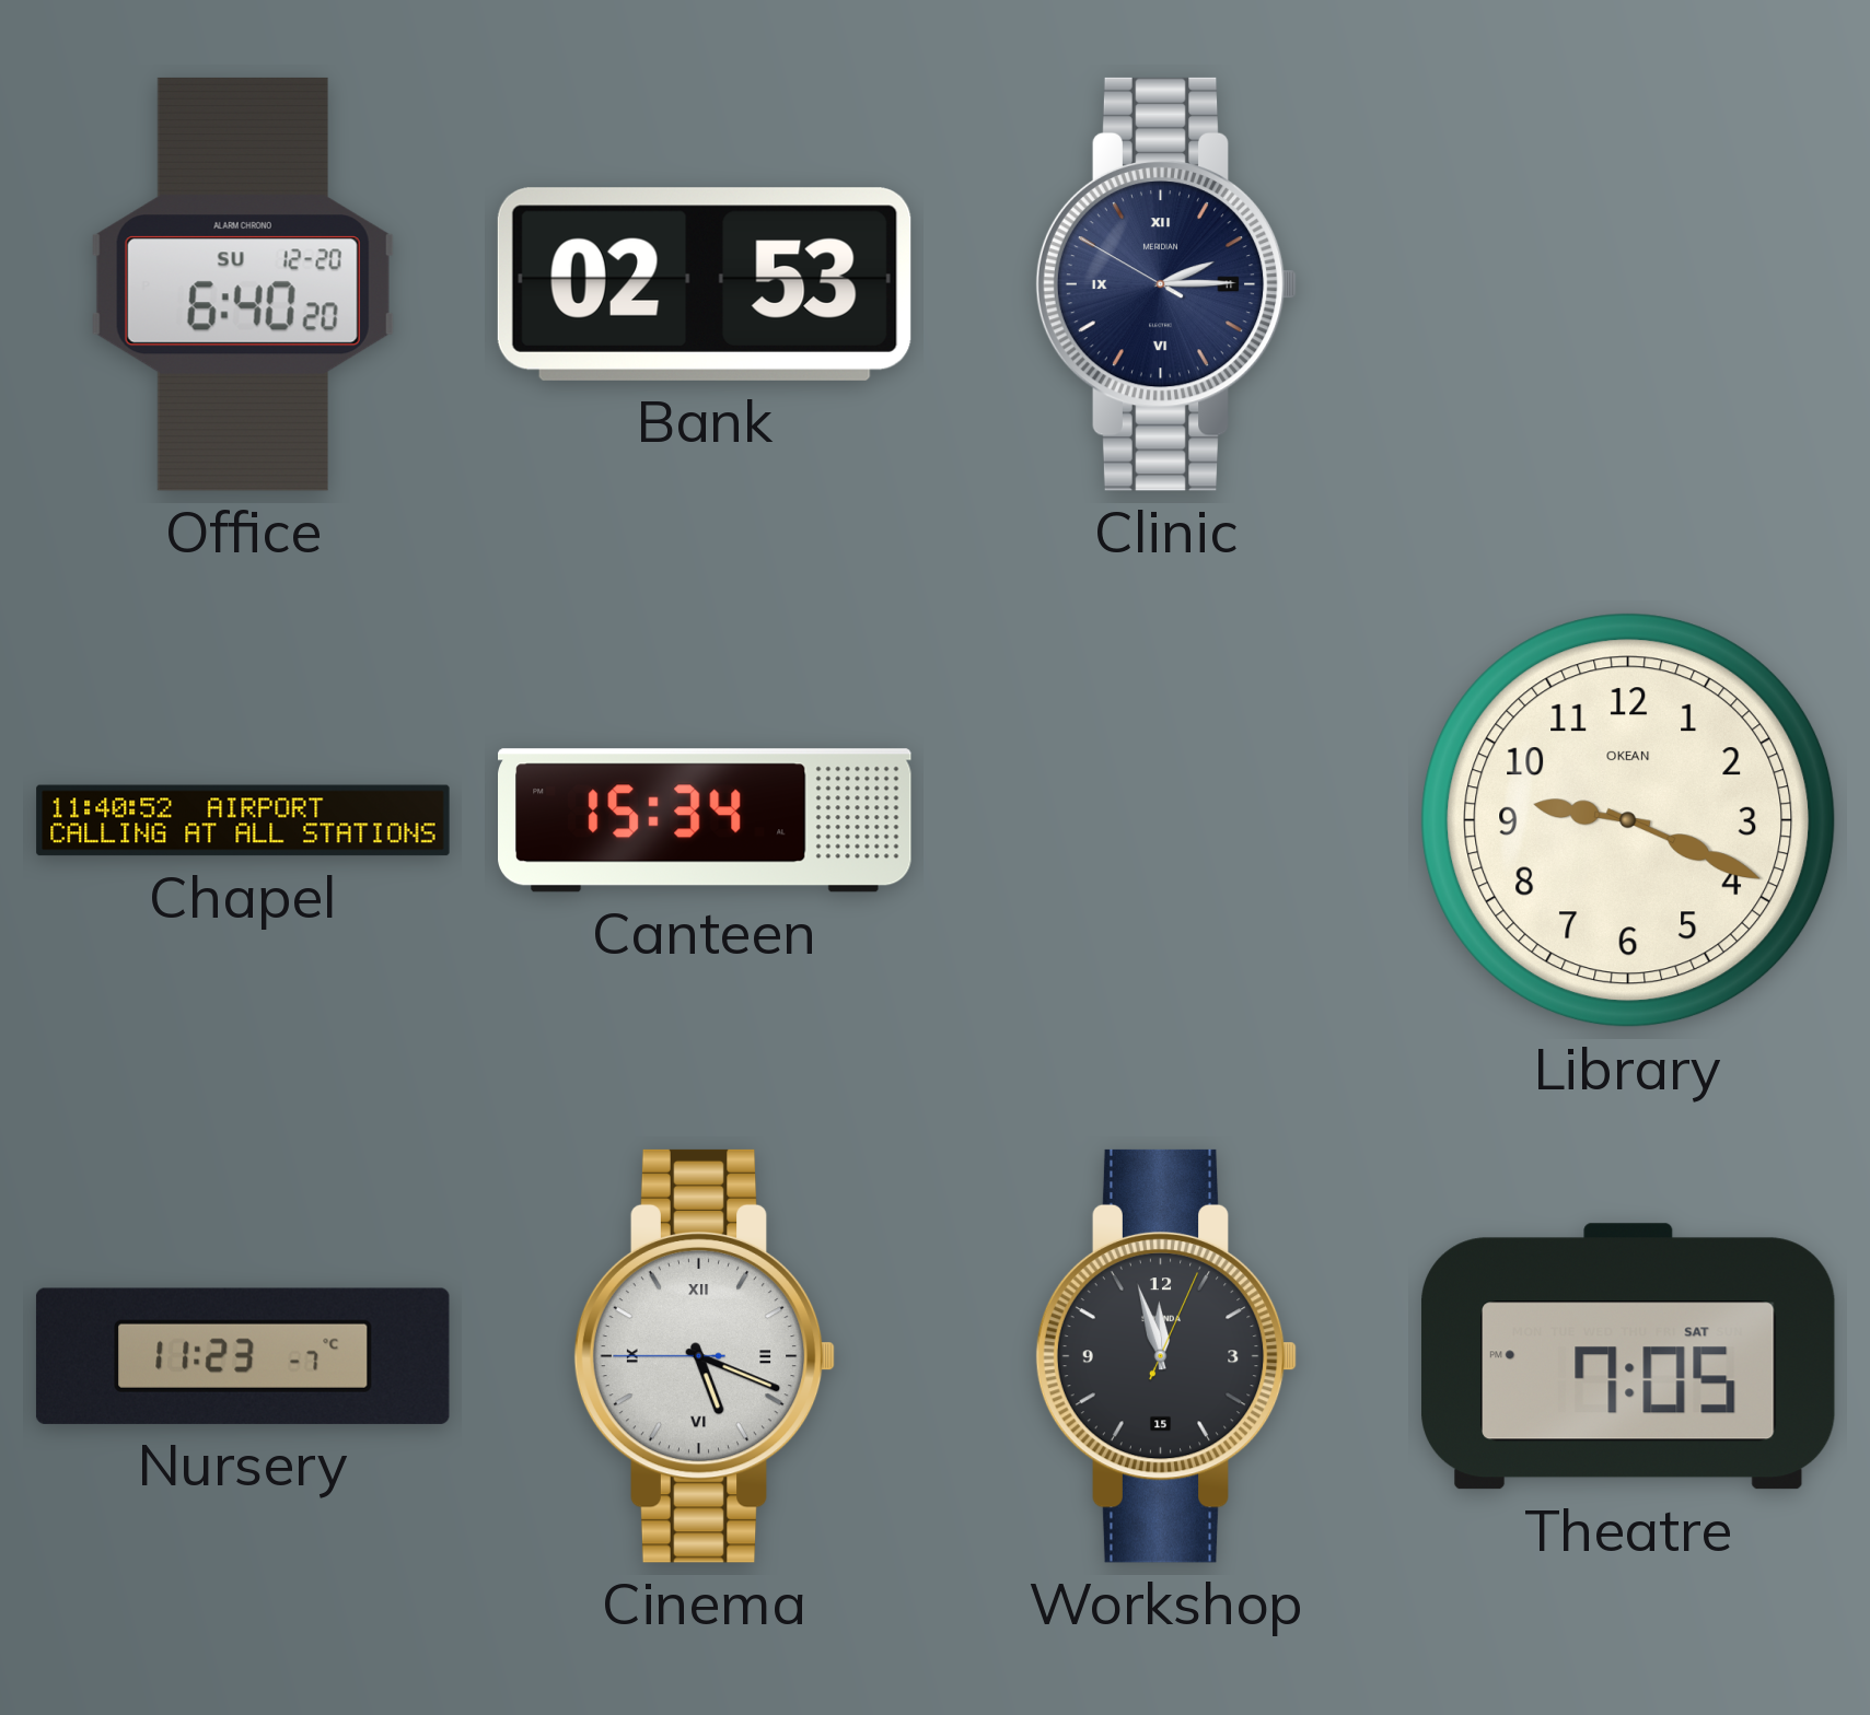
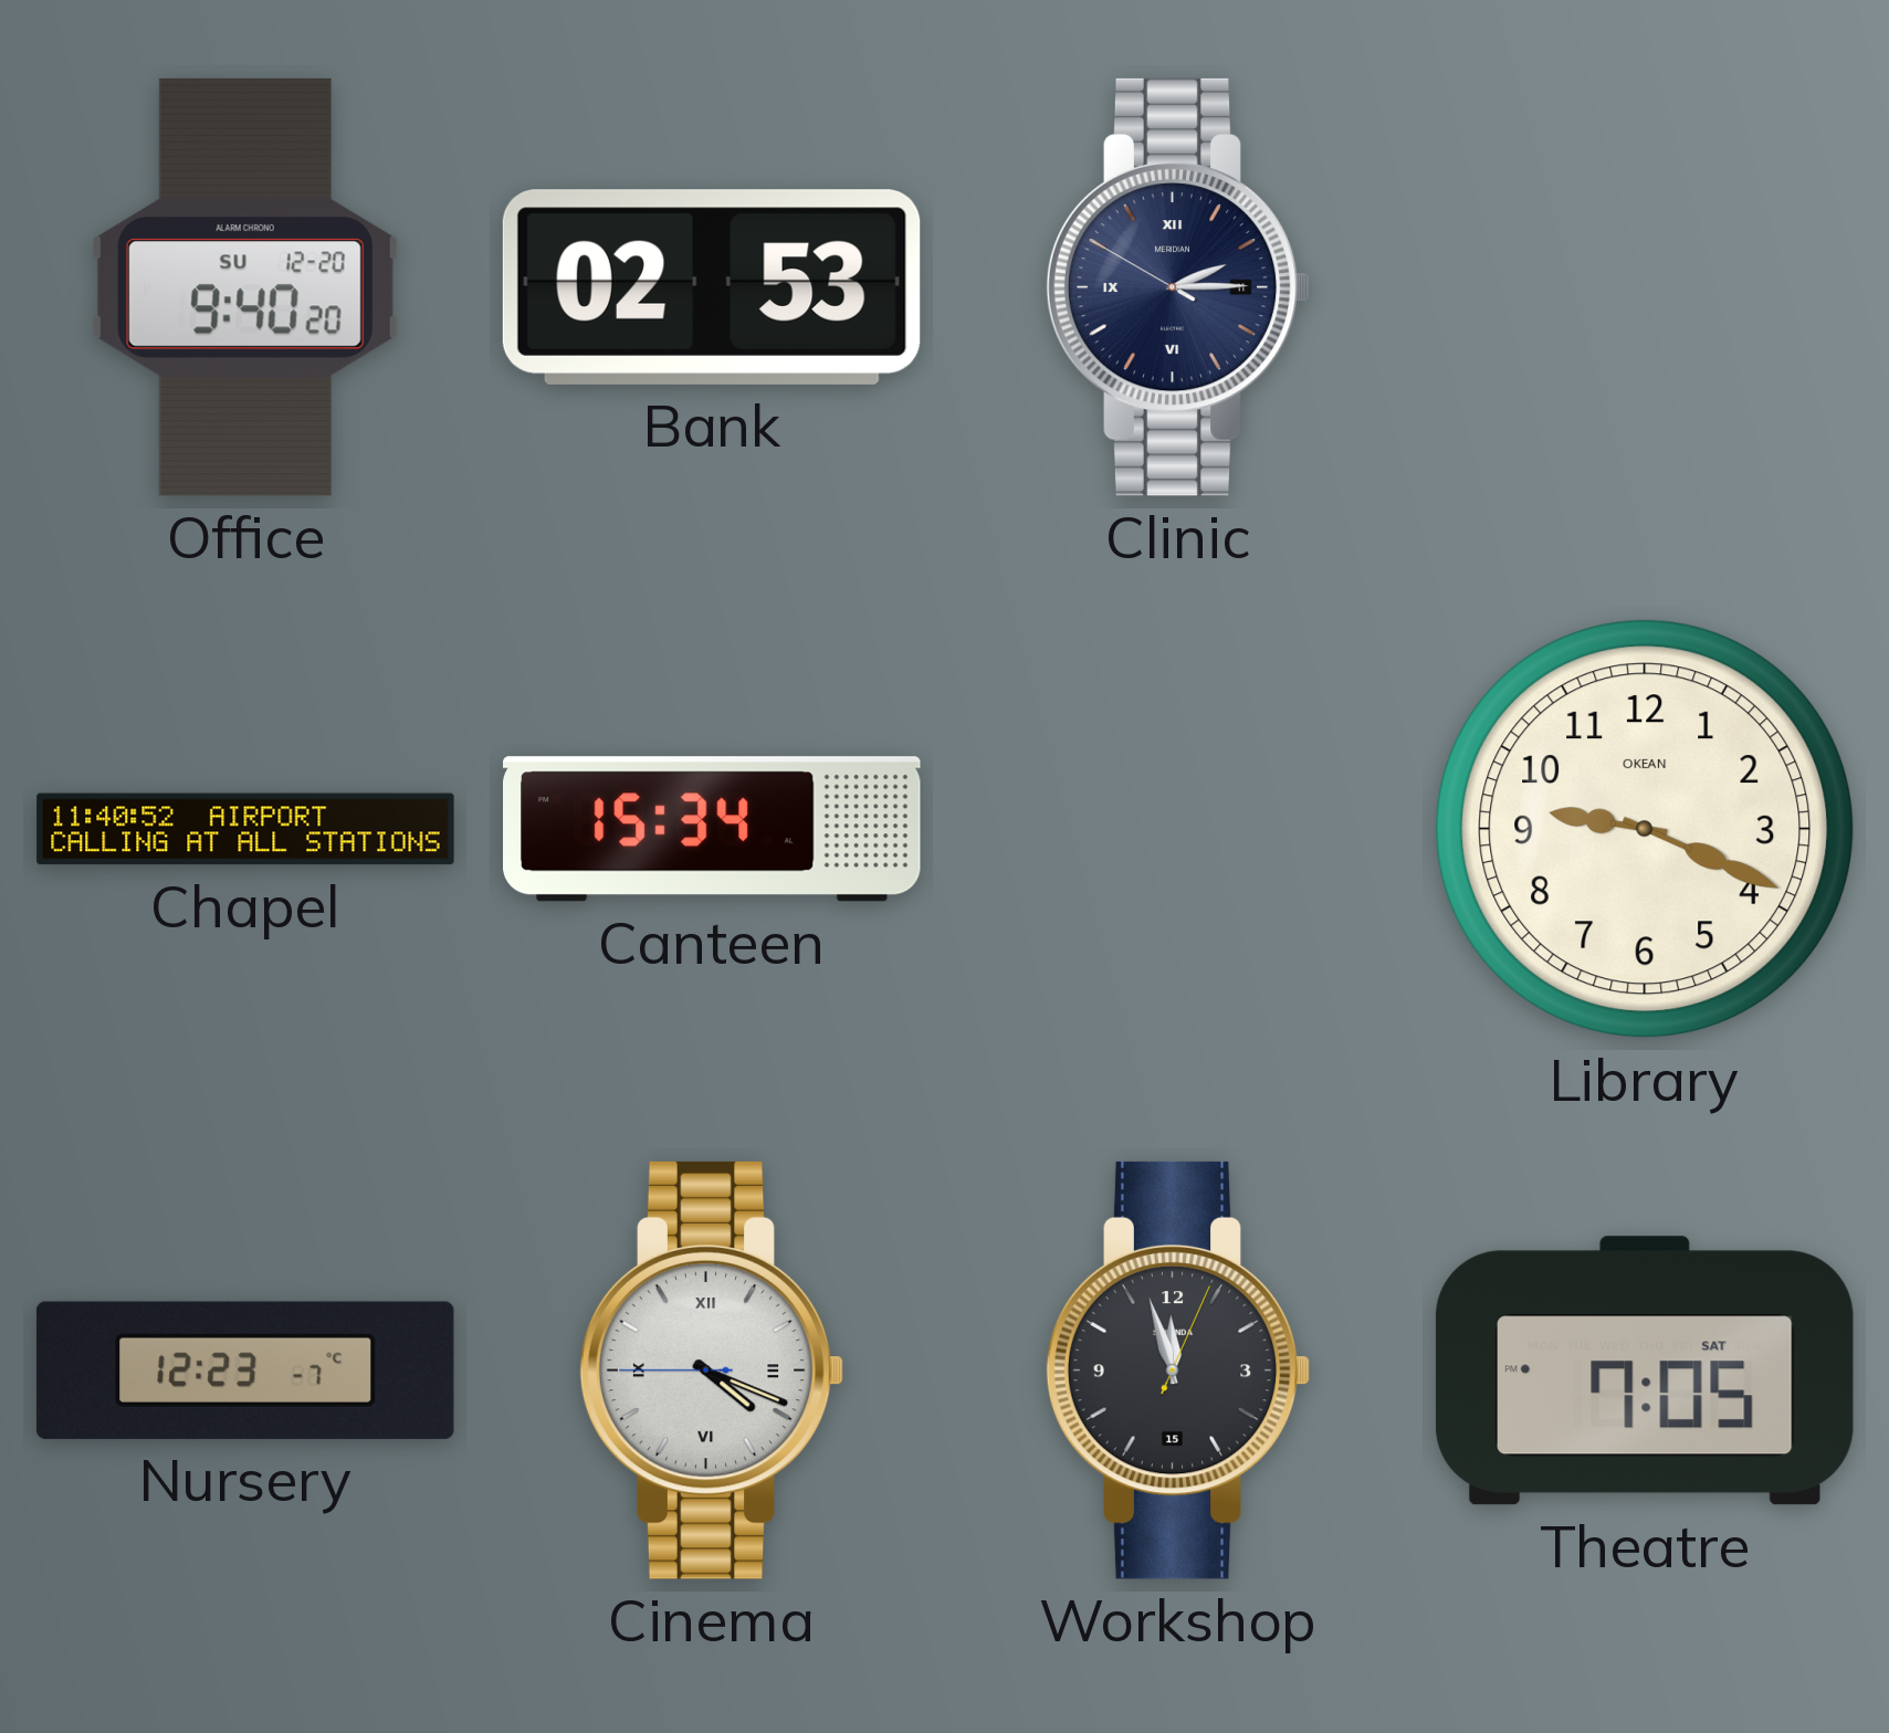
Office: 6:40 -> 9:40
Nursery: 11:23 -> 12:23
Cinema: 5:18 -> 4:18
